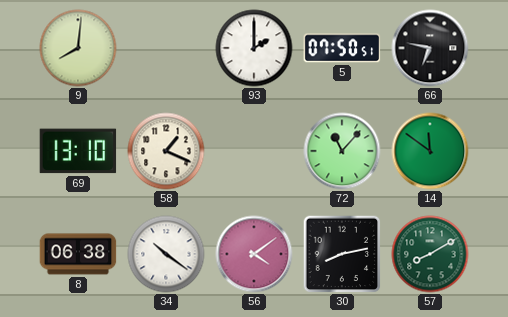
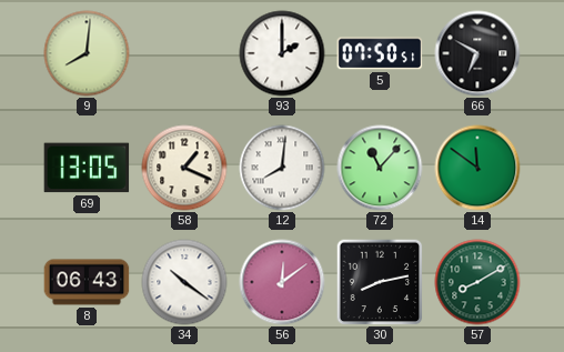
66: 6:47 -> 6:50
69: 13:10 -> 13:05
12: none -> 8:01
8: 06:38 -> 06:43
56: 4:09 -> 12:09
